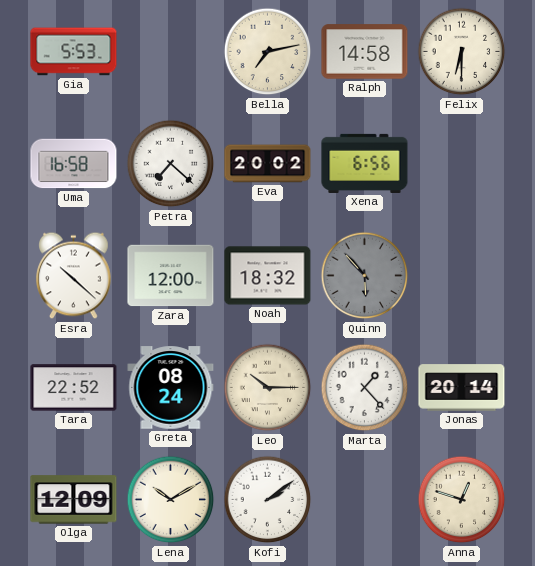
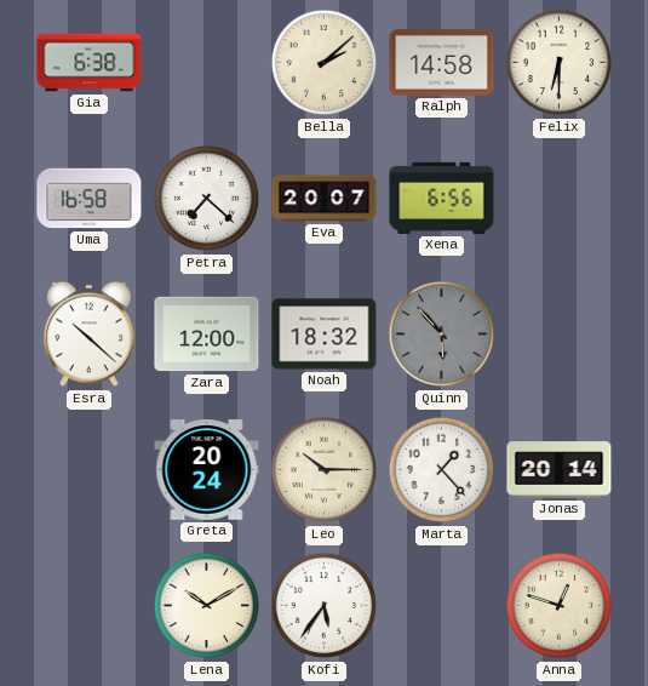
Gia: 5:53 -> 6:38
Bella: 7:13 -> 2:08
Eva: 20:02 -> 20:07
Tara: 22:52 -> none
Greta: 08:24 -> 20:24
Olga: 12:09 -> none
Kofi: 2:09 -> 5:36
